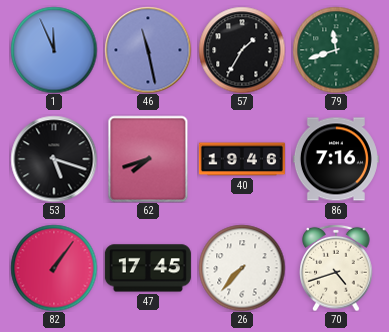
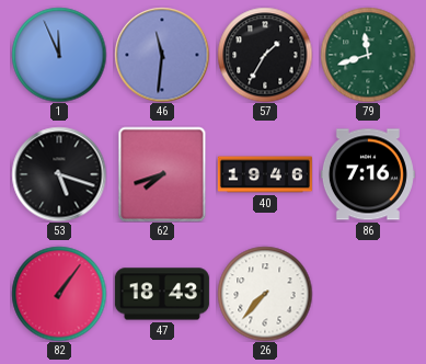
46: 11:28 -> 11:31
47: 17:45 -> 18:43
70: 4:42 -> none
